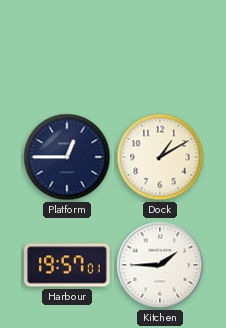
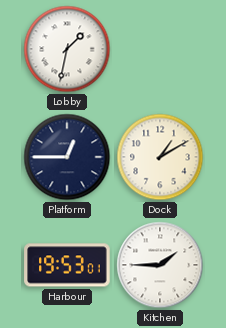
Lobby: none -> 1:32
Harbour: 19:57 -> 19:53
